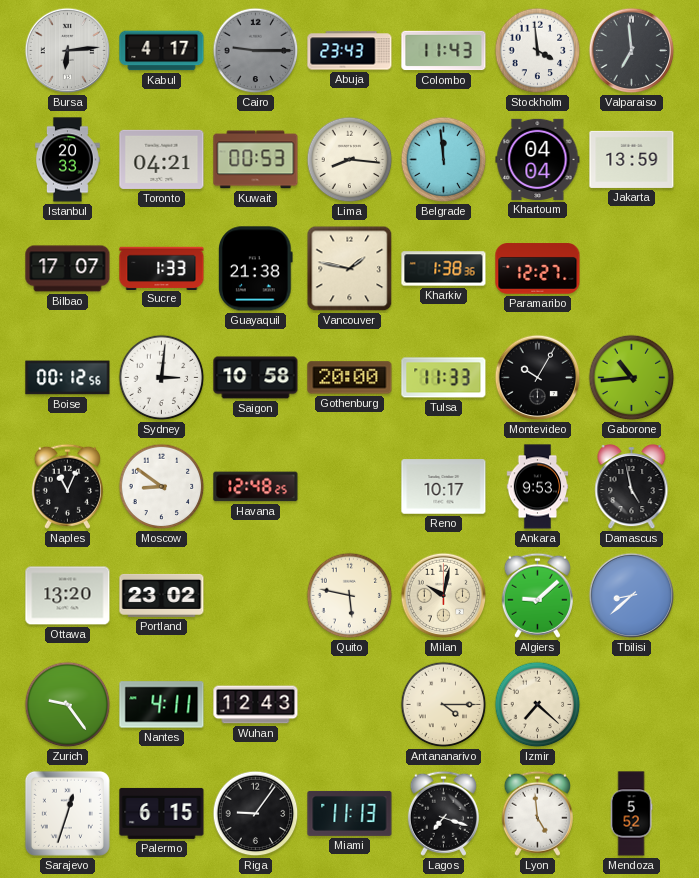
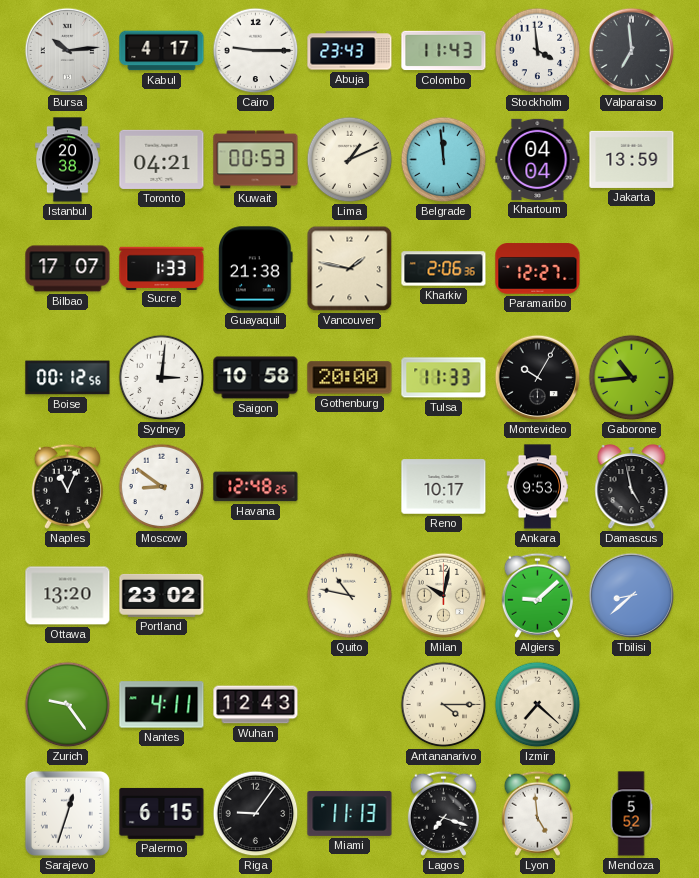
Bursa: 6:14 -> 10:14
Cairo dial: grey -> white
Istanbul: 20:33 -> 20:38
Lima: 8:16 -> 1:11
Kharkiv: 1:38 -> 2:06
Quito: 5:47 -> 10:47
